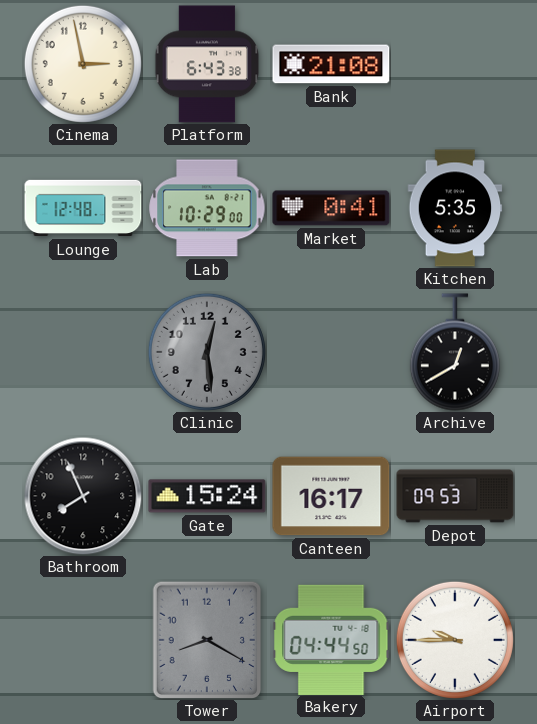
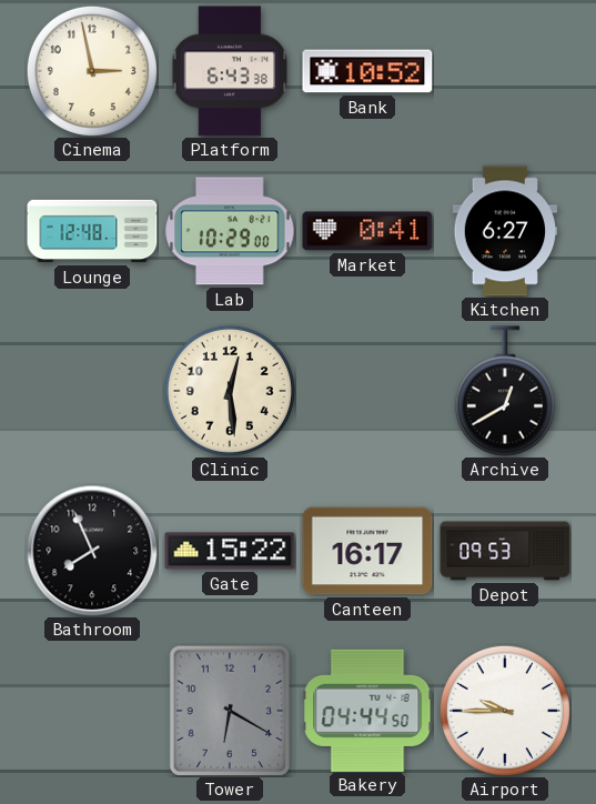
Bank: 21:08 -> 10:52
Kitchen: 5:35 -> 6:27
Clinic dial: grey -> cream
Gate: 15:24 -> 15:22
Tower: 8:20 -> 6:20
